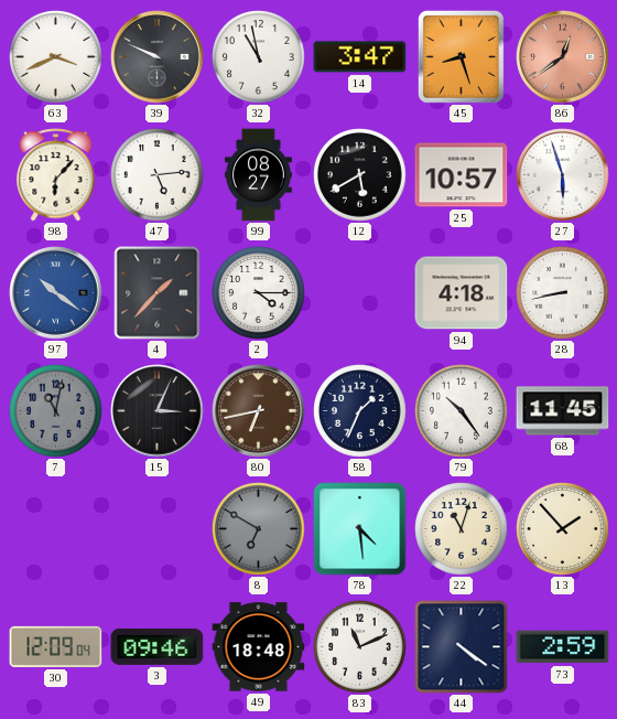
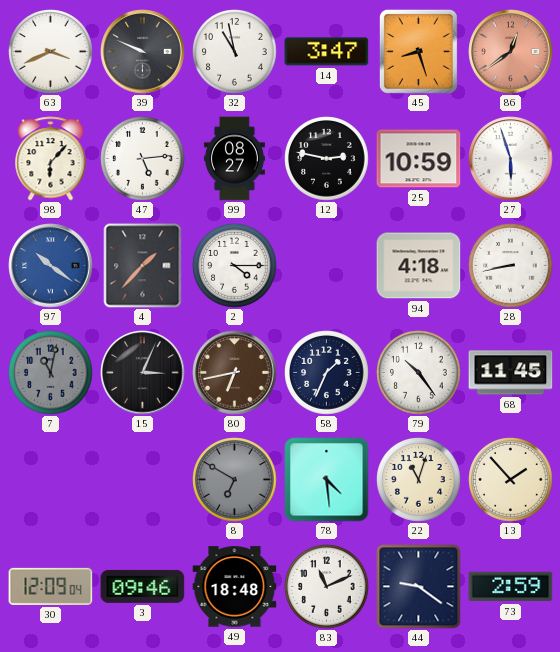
12: 5:40 -> 2:47
25: 10:57 -> 10:59
44: 4:21 -> 9:21
